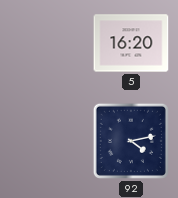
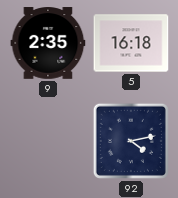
9: none -> 2:35
5: 16:20 -> 16:18
